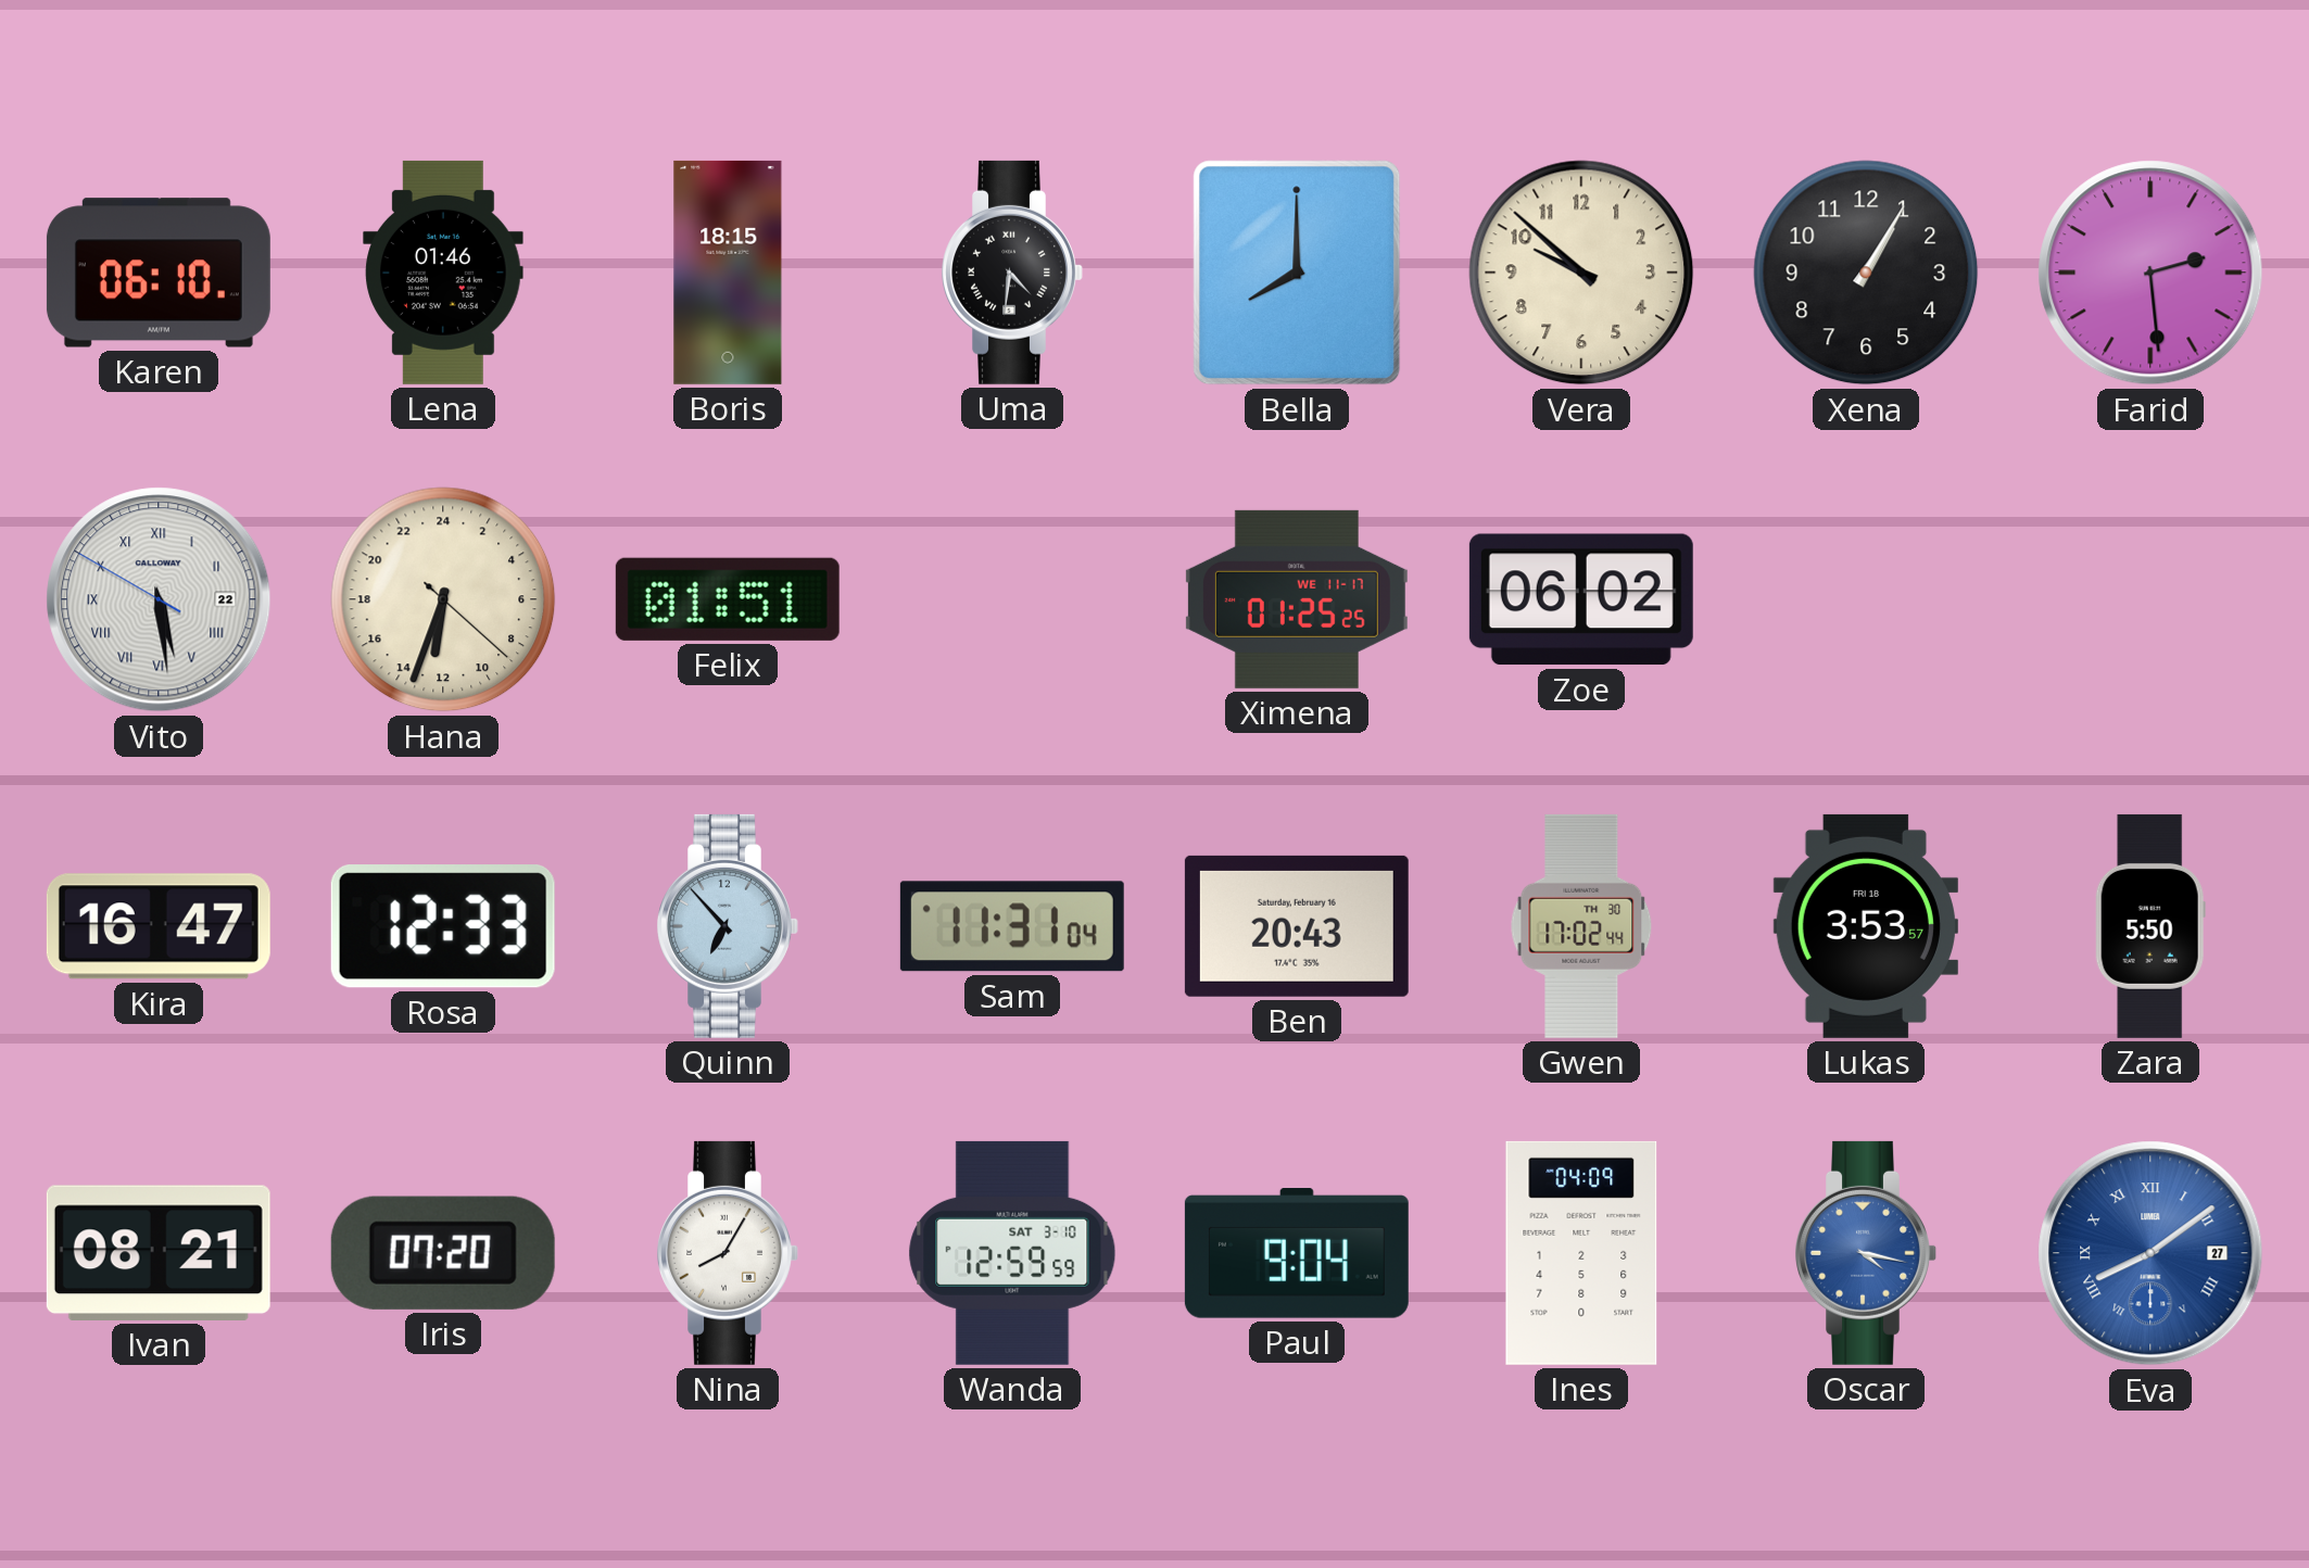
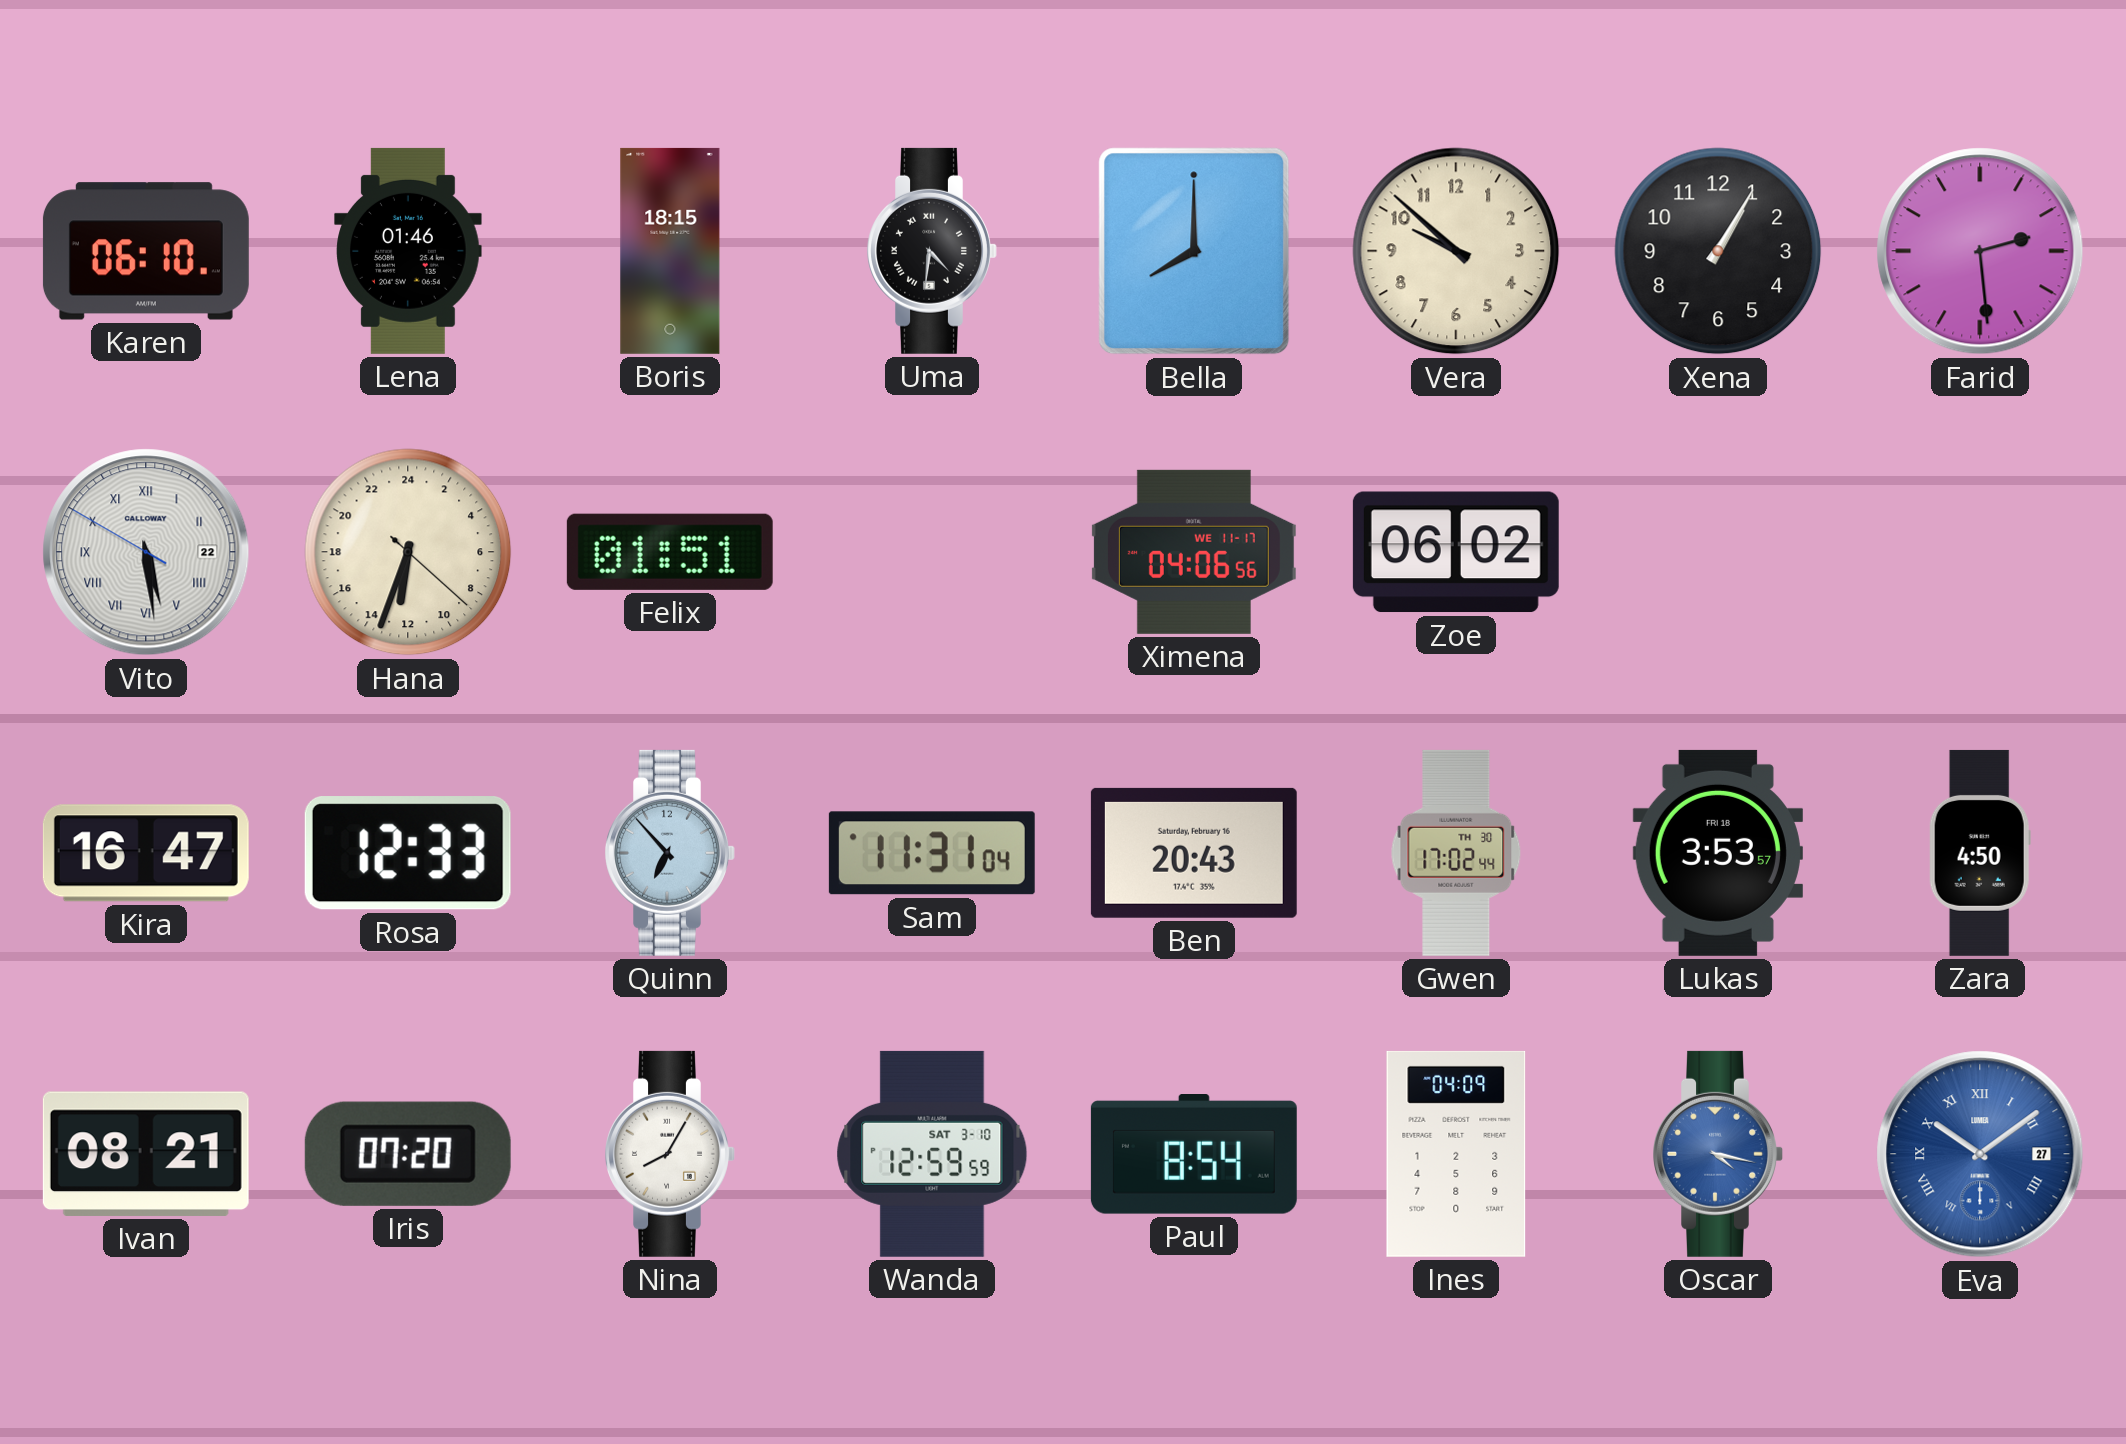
Ximena: 01:25 -> 04:06
Zara: 5:50 -> 4:50
Paul: 9:04 -> 8:54
Eva: 8:09 -> 10:09
